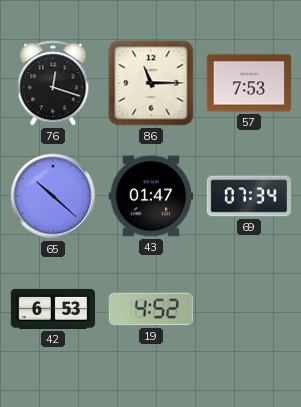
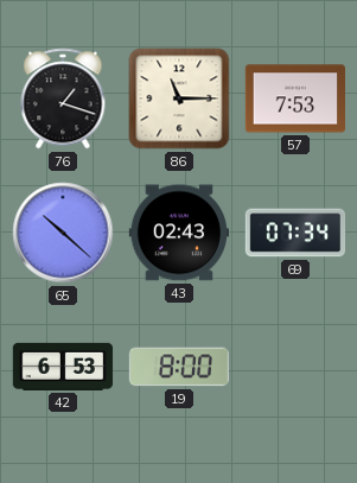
76: 12:18 -> 1:18
43: 01:47 -> 02:43
19: 4:52 -> 8:00
